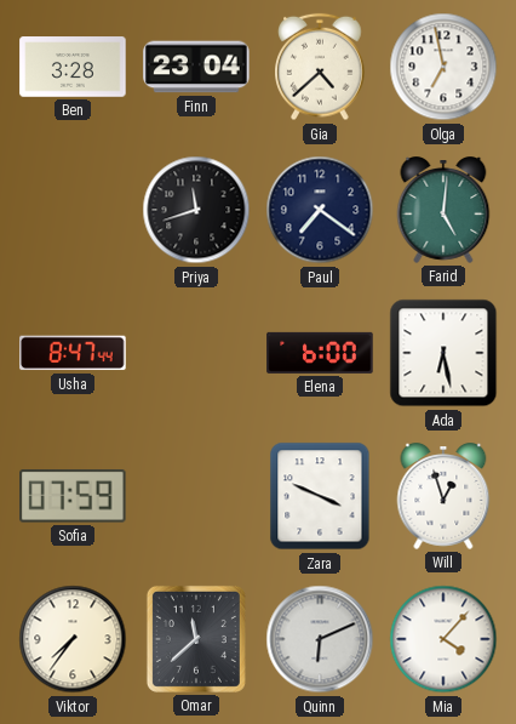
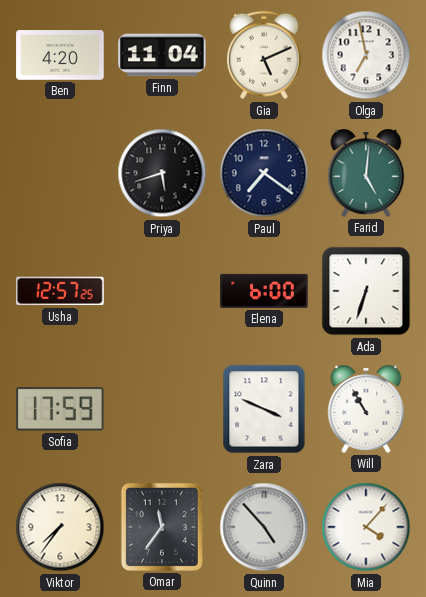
Ben: 3:28 -> 4:20
Finn: 23:04 -> 11:04
Gia: 4:38 -> 5:11
Priya: 11:42 -> 5:42
Usha: 8:47 -> 12:57
Ada: 6:28 -> 6:33
Sofia: 07:59 -> 17:59
Will: 12:57 -> 10:55
Omar: 11:38 -> 11:36
Quinn: 6:11 -> 4:53
